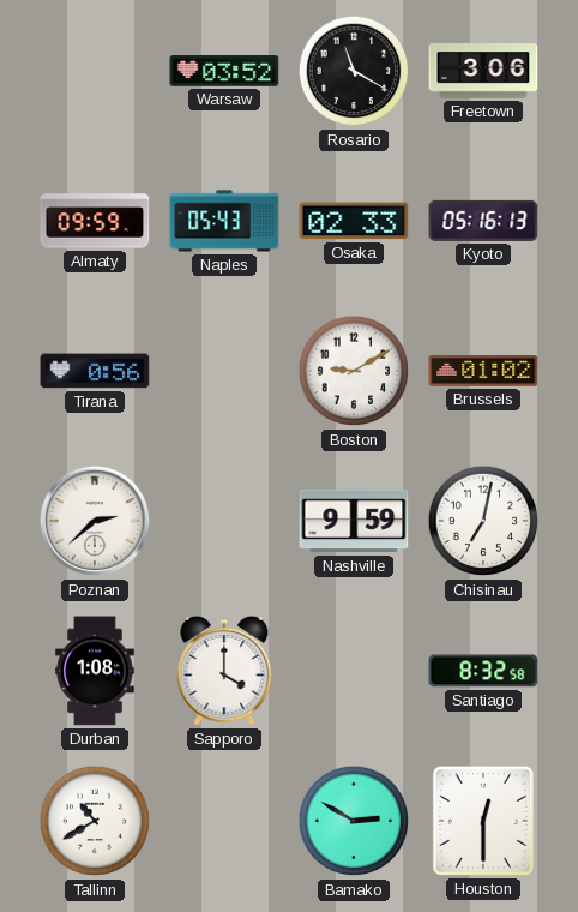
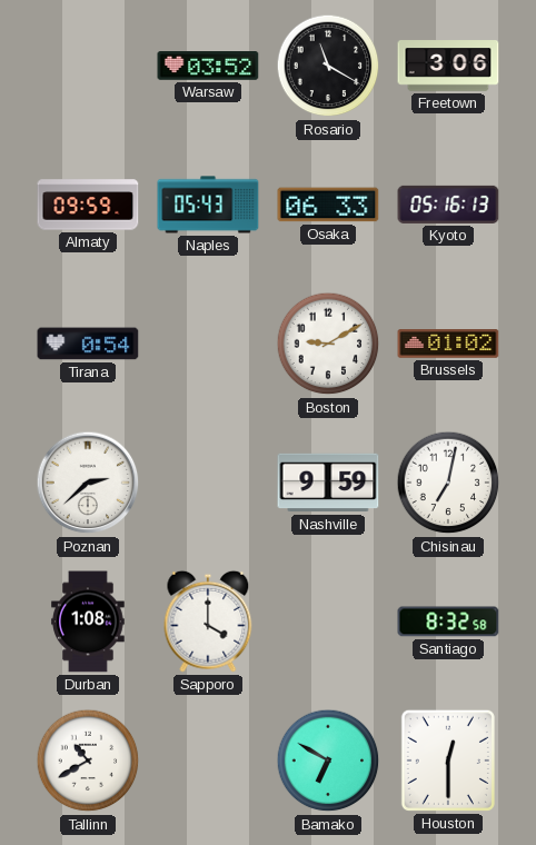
Osaka: 02:33 -> 06:33
Tirana: 0:56 -> 0:54
Bamako: 2:50 -> 6:50
